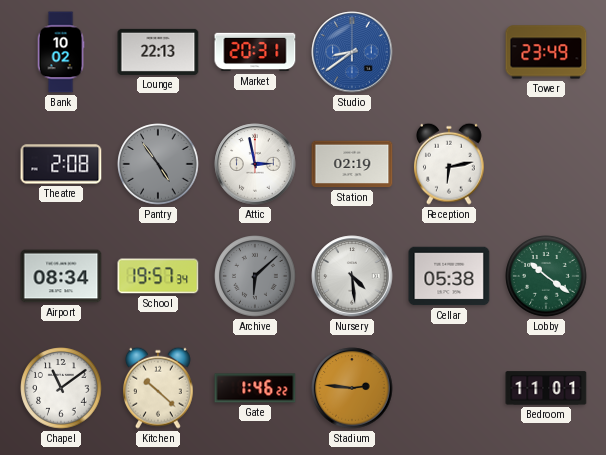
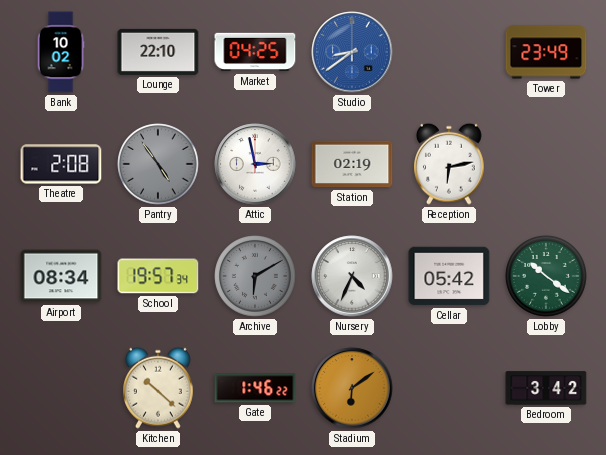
Lounge: 22:13 -> 22:10
Market: 20:31 -> 04:25
Archive: 6:08 -> 6:10
Nursery: 4:29 -> 4:34
Cellar: 05:38 -> 05:42
Chapel: 11:09 -> none
Stadium: 2:46 -> 6:09
Bedroom: 11:01 -> 3:42
